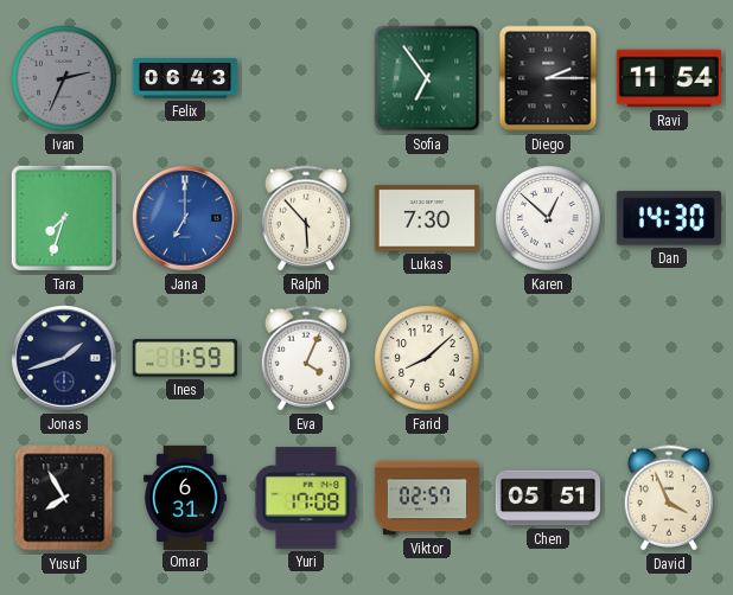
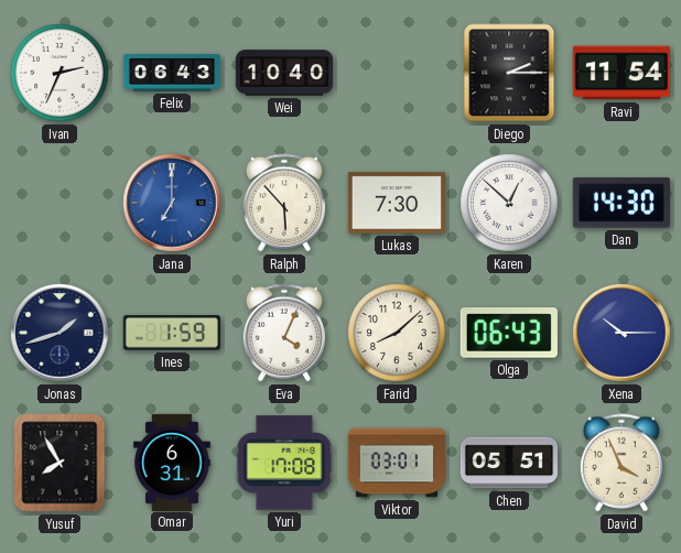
Ivan dial: grey -> white
Wei: none -> 10:40
Sofia: 6:54 -> none
Tara: 7:33 -> none
Olga: none -> 06:43
Xena: none -> 10:15
Viktor: 02:57 -> 03:01
